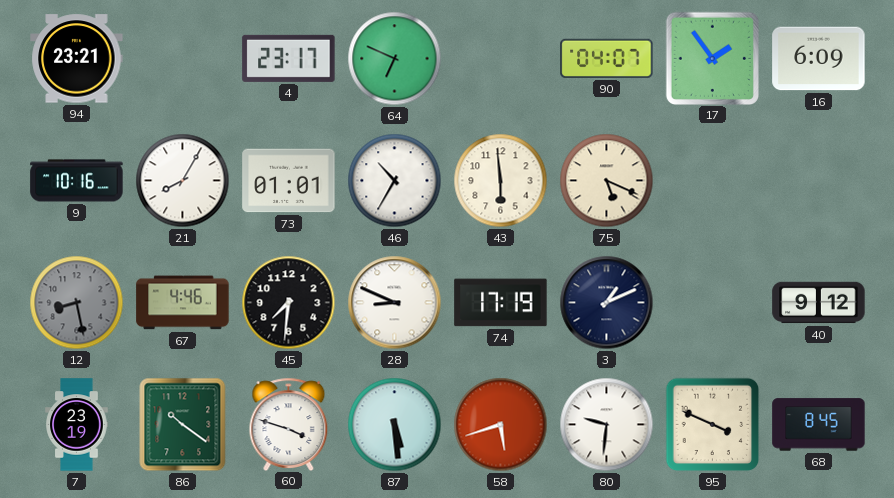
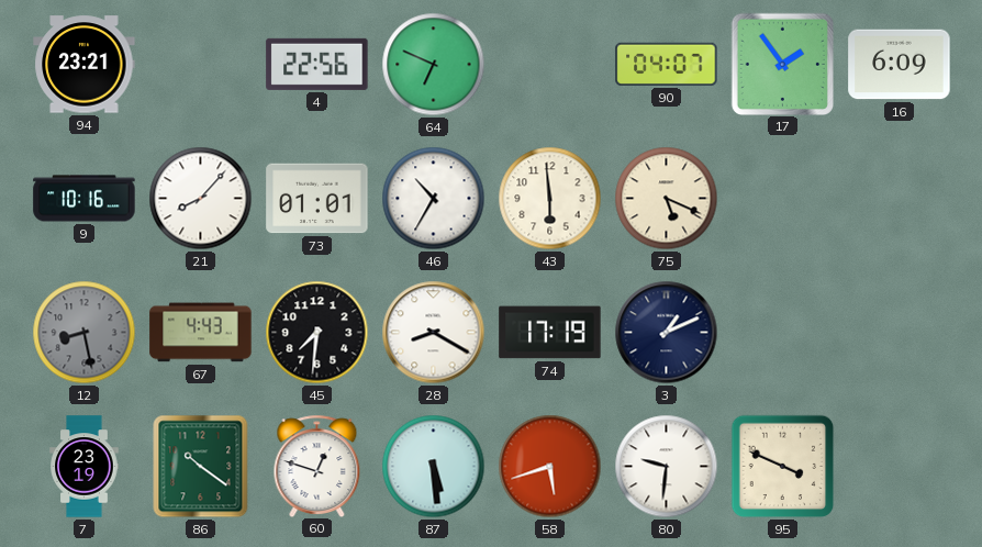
4: 23:17 -> 22:56
21: 8:05 -> 8:07
67: 4:46 -> 4:43
28: 8:49 -> 8:20
40: 9:12 -> none
60: 3:48 -> 12:48
68: 8:45 -> none
